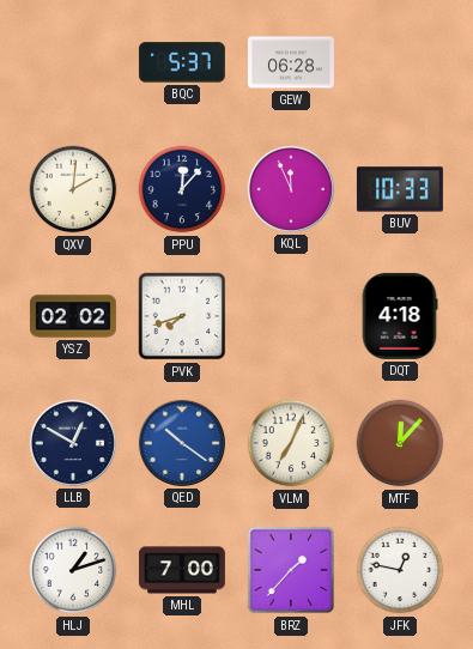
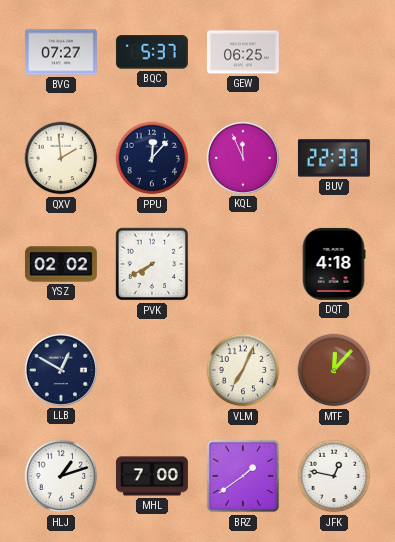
BVG: none -> 07:27
GEW: 06:28 -> 06:25
QXV: 2:01 -> 1:59
BUV: 10:33 -> 22:33
PVK: 7:42 -> 7:40
QED: 10:21 -> none
BRZ: 1:37 -> 1:39
